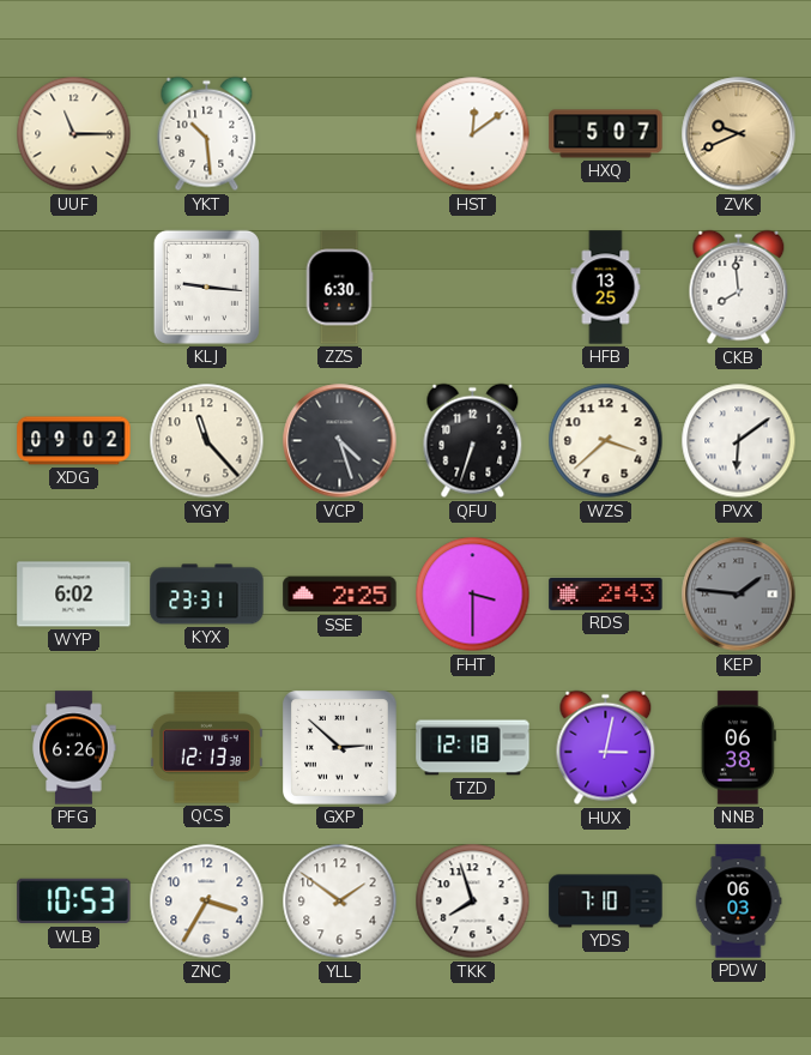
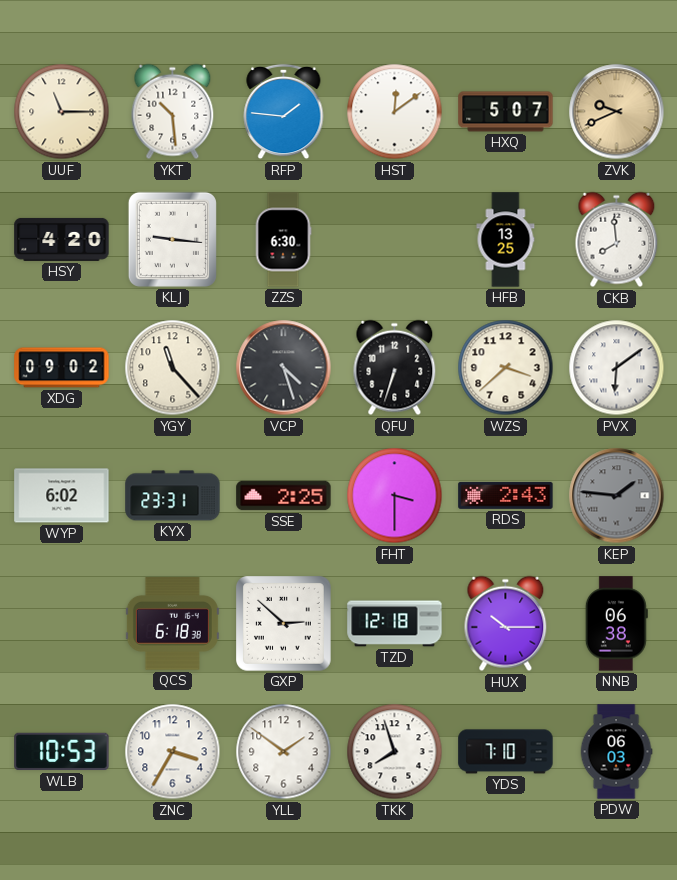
RFP: none -> 1:46
HSY: none -> 4:20
PFG: 6:26 -> none
QCS: 12:13 -> 6:18
HUX: 3:02 -> 10:15
